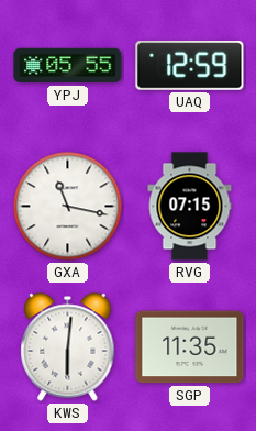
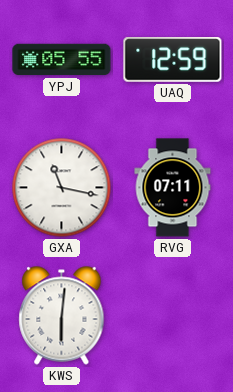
RVG: 07:15 -> 07:11
SGP: 11:35 -> none
